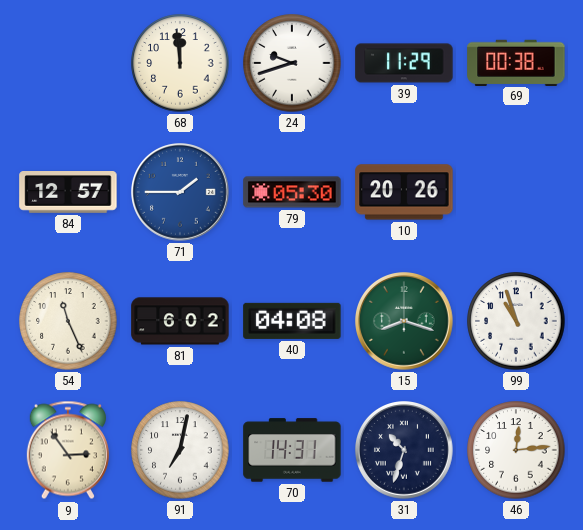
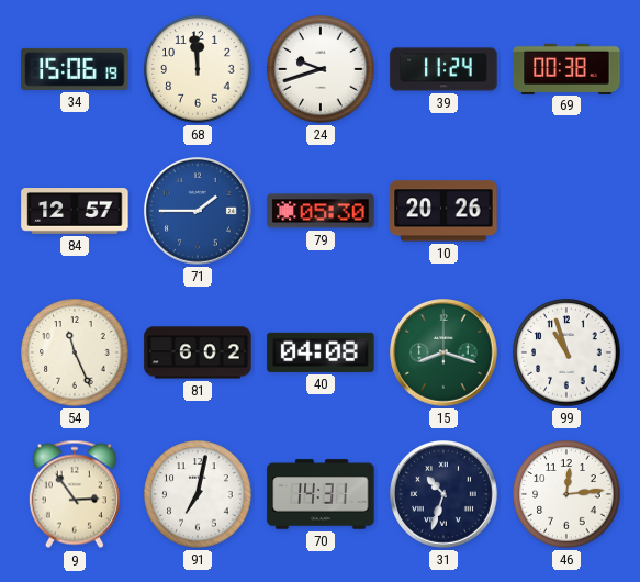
34: none -> 15:06
39: 11:29 -> 11:24
